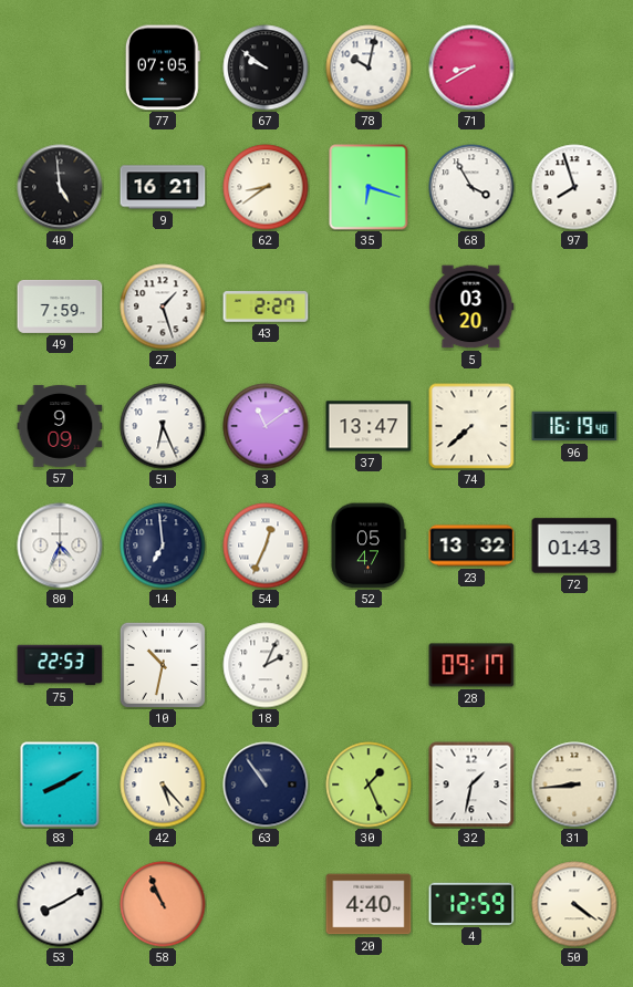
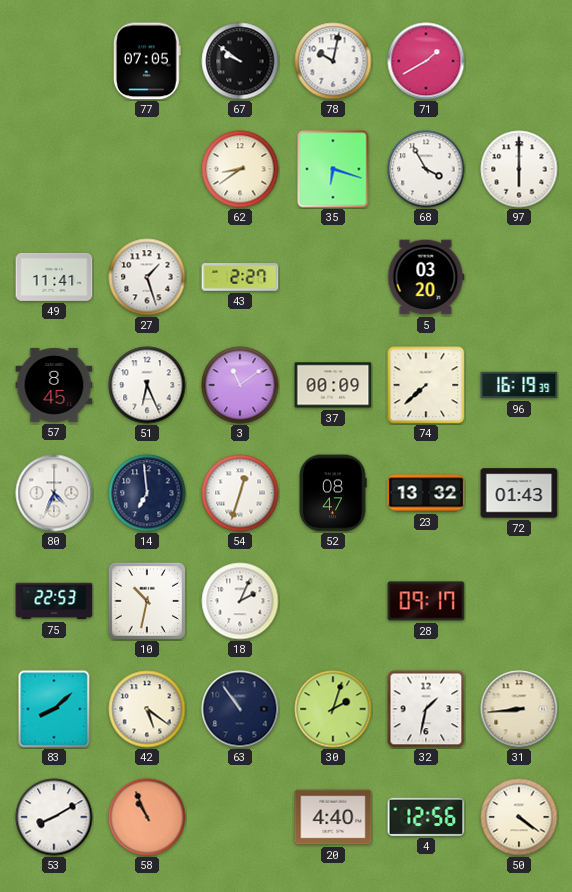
71: 8:40 -> 1:40
40: 4:59 -> none
9: 16:21 -> none
97: 7:57 -> 6:00
49: 7:59 -> 11:41
57: 9:09 -> 8:45
37: 13:47 -> 00:09
96: 16:19:40 -> 16:19:39
54: 12:34 -> 12:33
52: 05:47 -> 08:47
83: 8:10 -> 8:08
42: 5:23 -> 5:21
30: 1:26 -> 2:03
4: 12:59 -> 12:56
